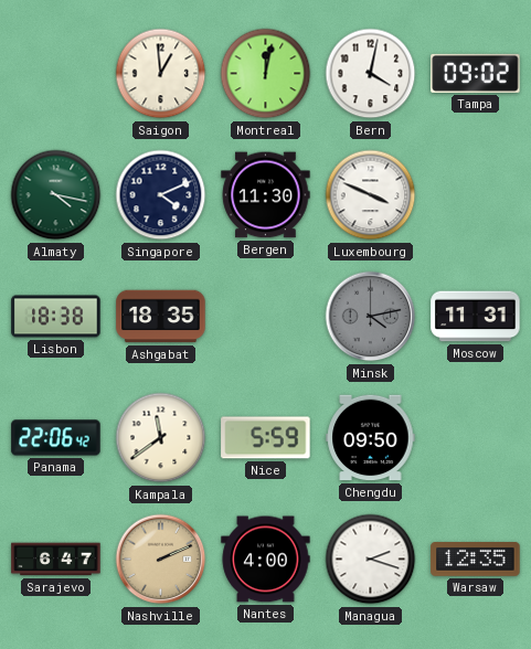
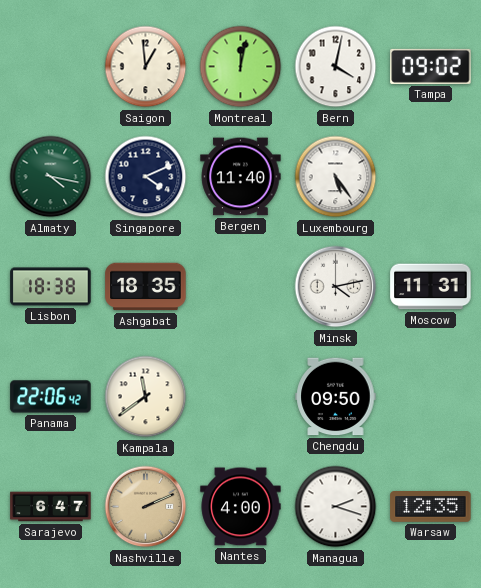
Bergen: 11:30 -> 11:40
Luxembourg: 3:49 -> 5:24
Minsk dial: grey -> white
Nice: 5:59 -> none
